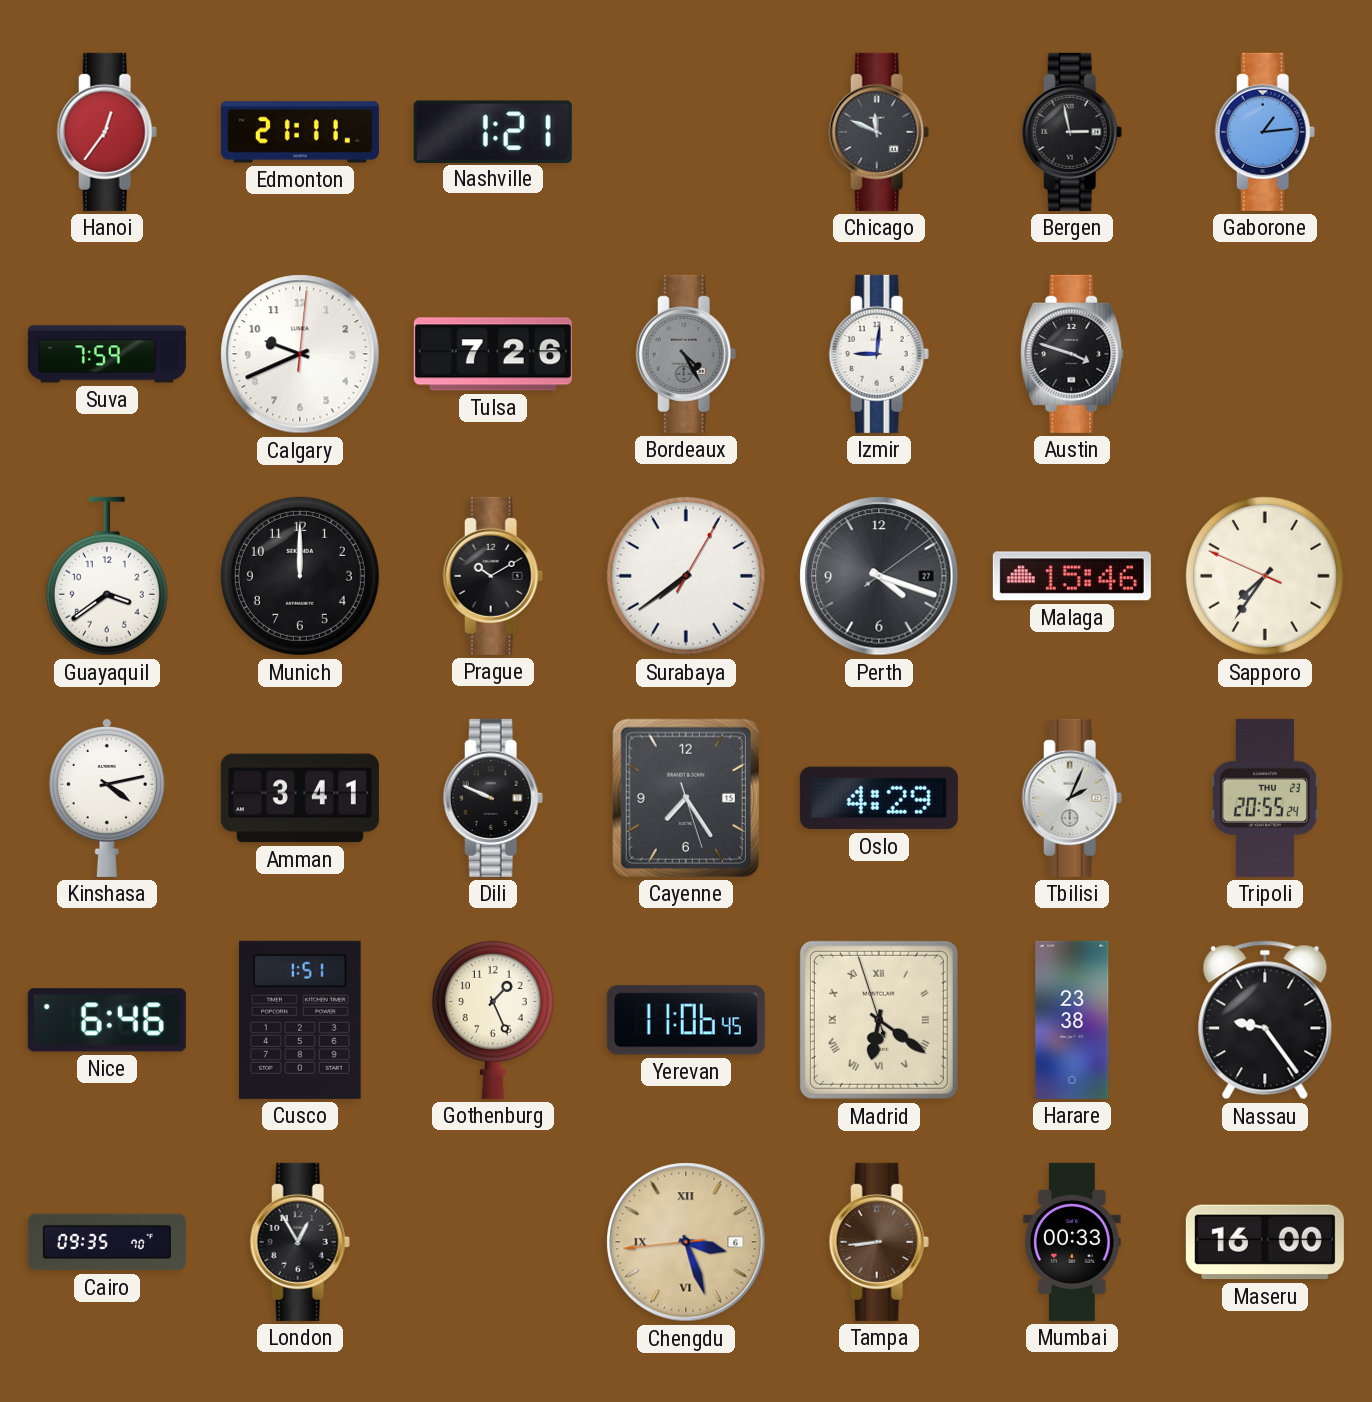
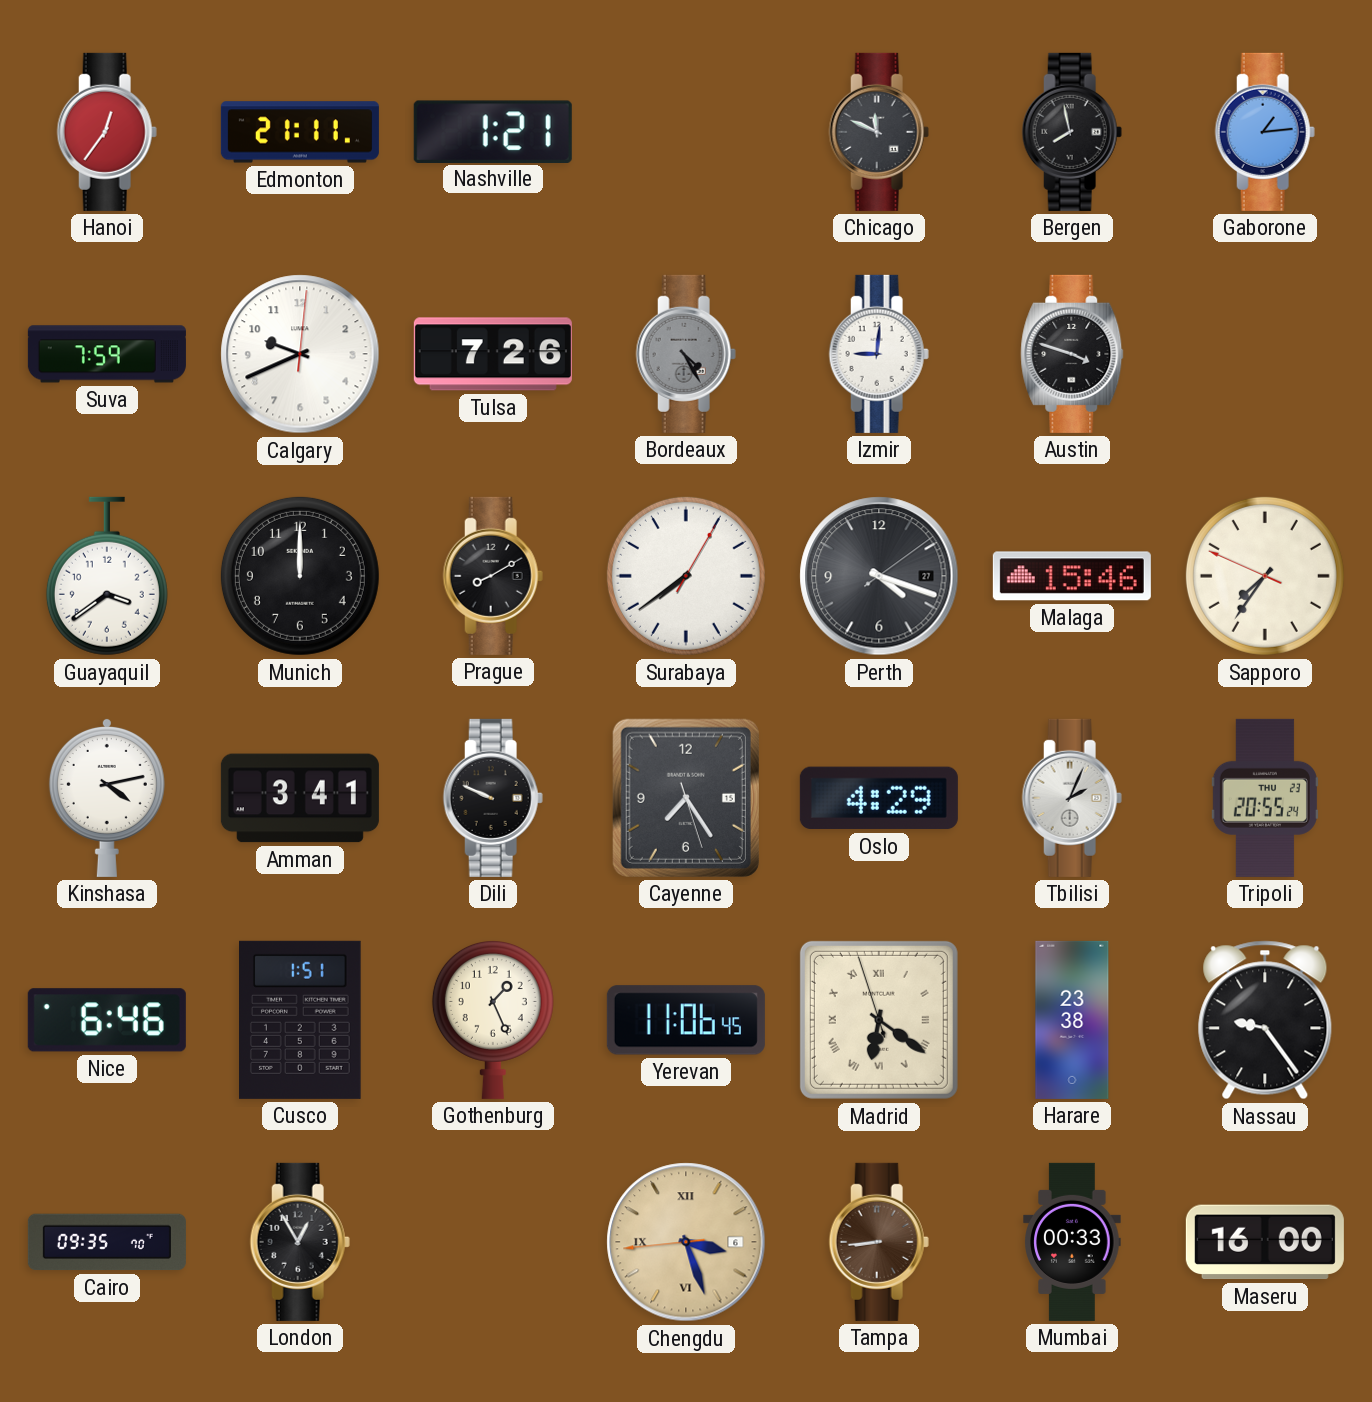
Bergen: 2:58 -> 7:58
Prague: 10:10 -> 8:10
